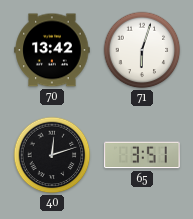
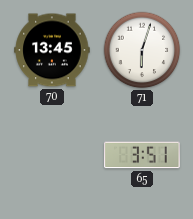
70: 13:42 -> 13:45
40: 12:12 -> none
